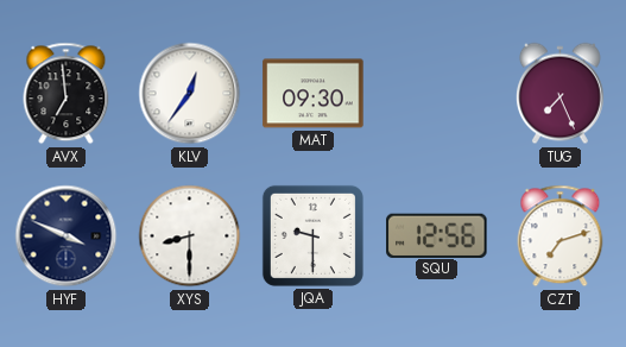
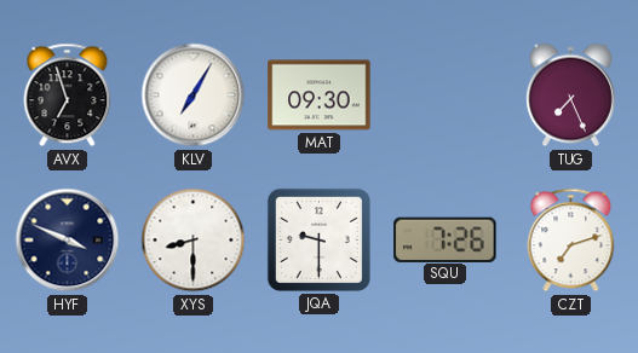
AVX: 6:59 -> 6:57
KLV: 12:36 -> 7:05
SQU: 12:56 -> 7:26
